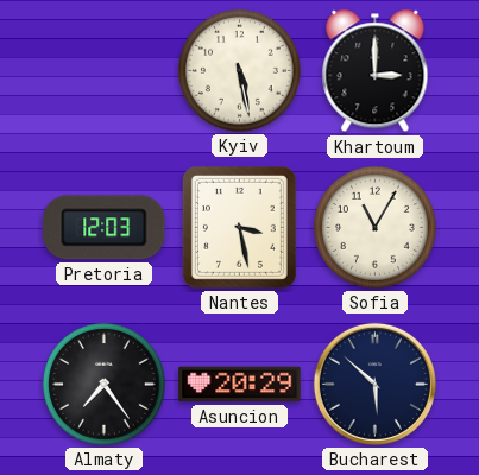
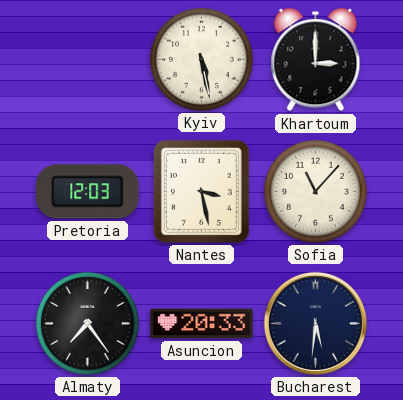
Sofia: 11:05 -> 11:07
Asuncion: 20:29 -> 20:33
Bucharest: 5:52 -> 5:31
